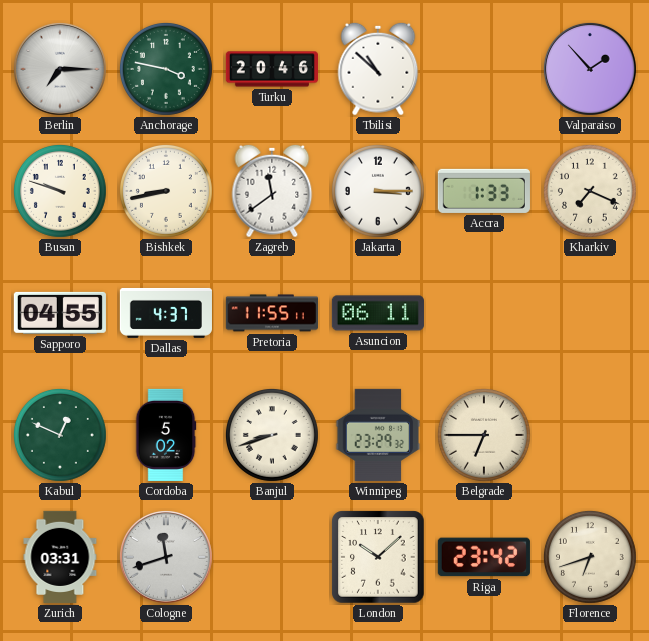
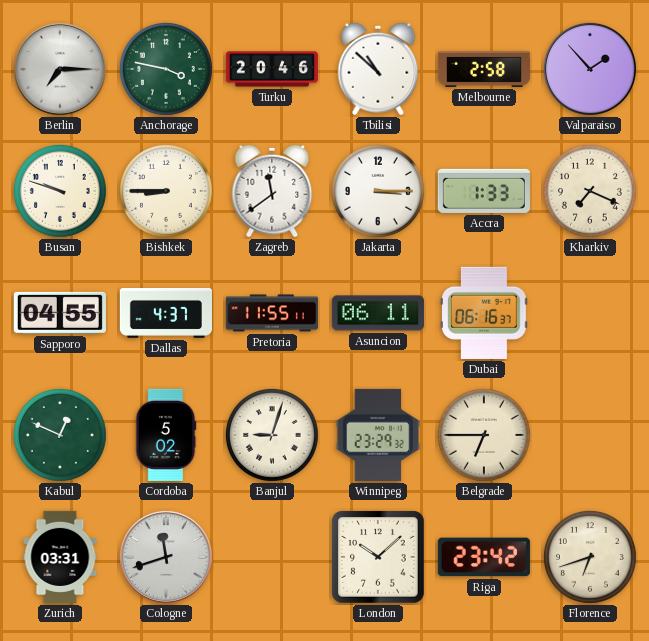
Melbourne: none -> 2:58
Bishkek: 8:43 -> 8:45
Dubai: none -> 06:16
Banjul: 8:42 -> 9:03
